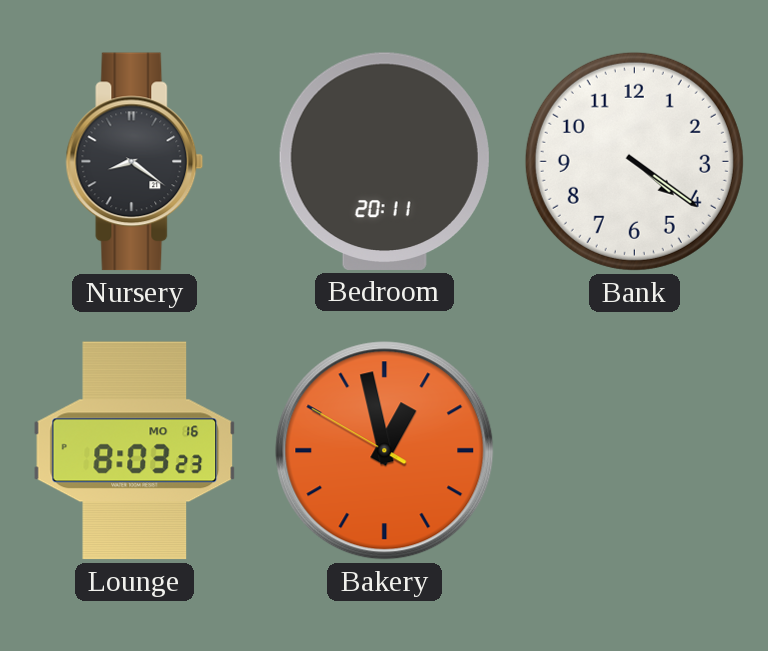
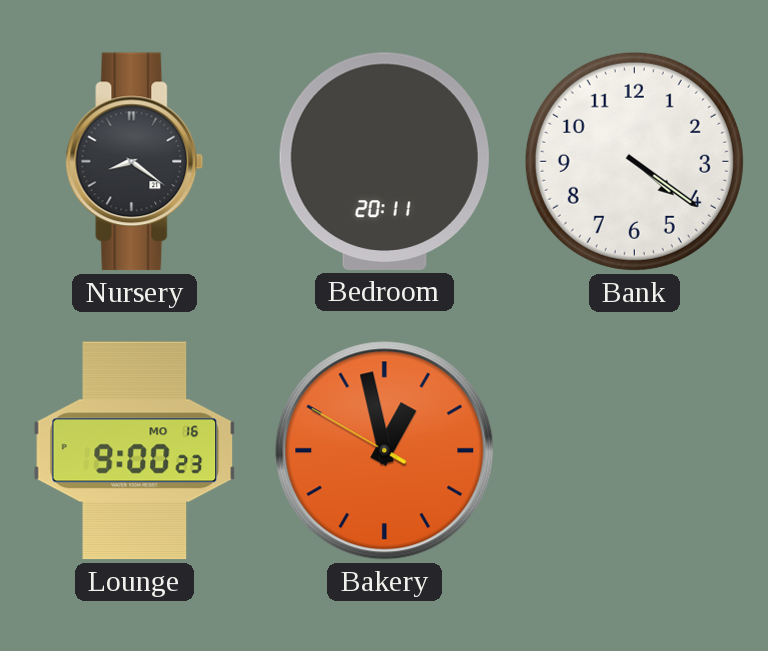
Lounge: 8:03 -> 9:00
